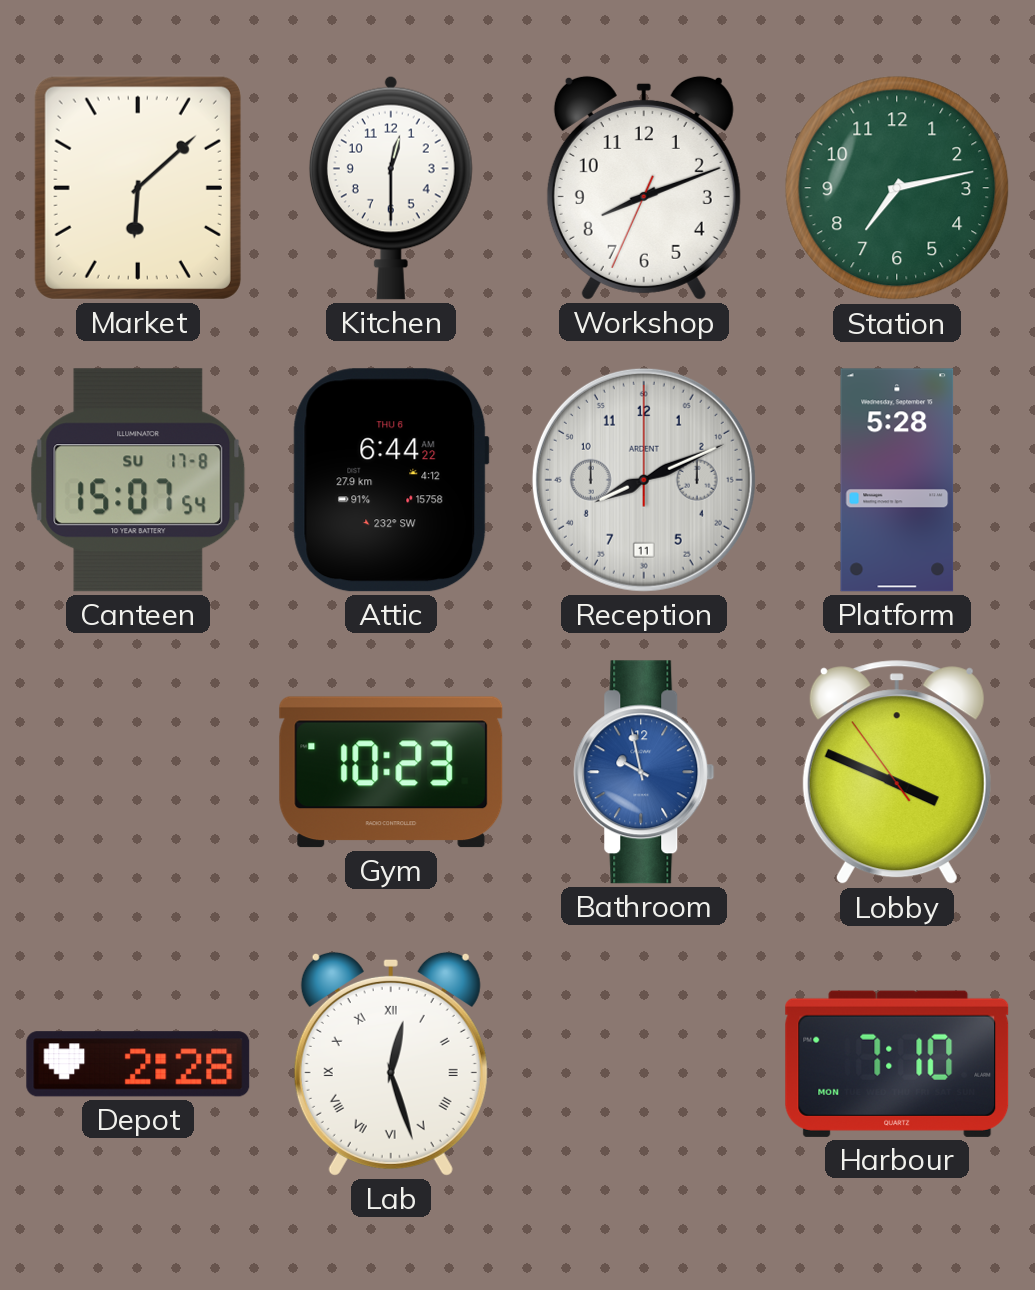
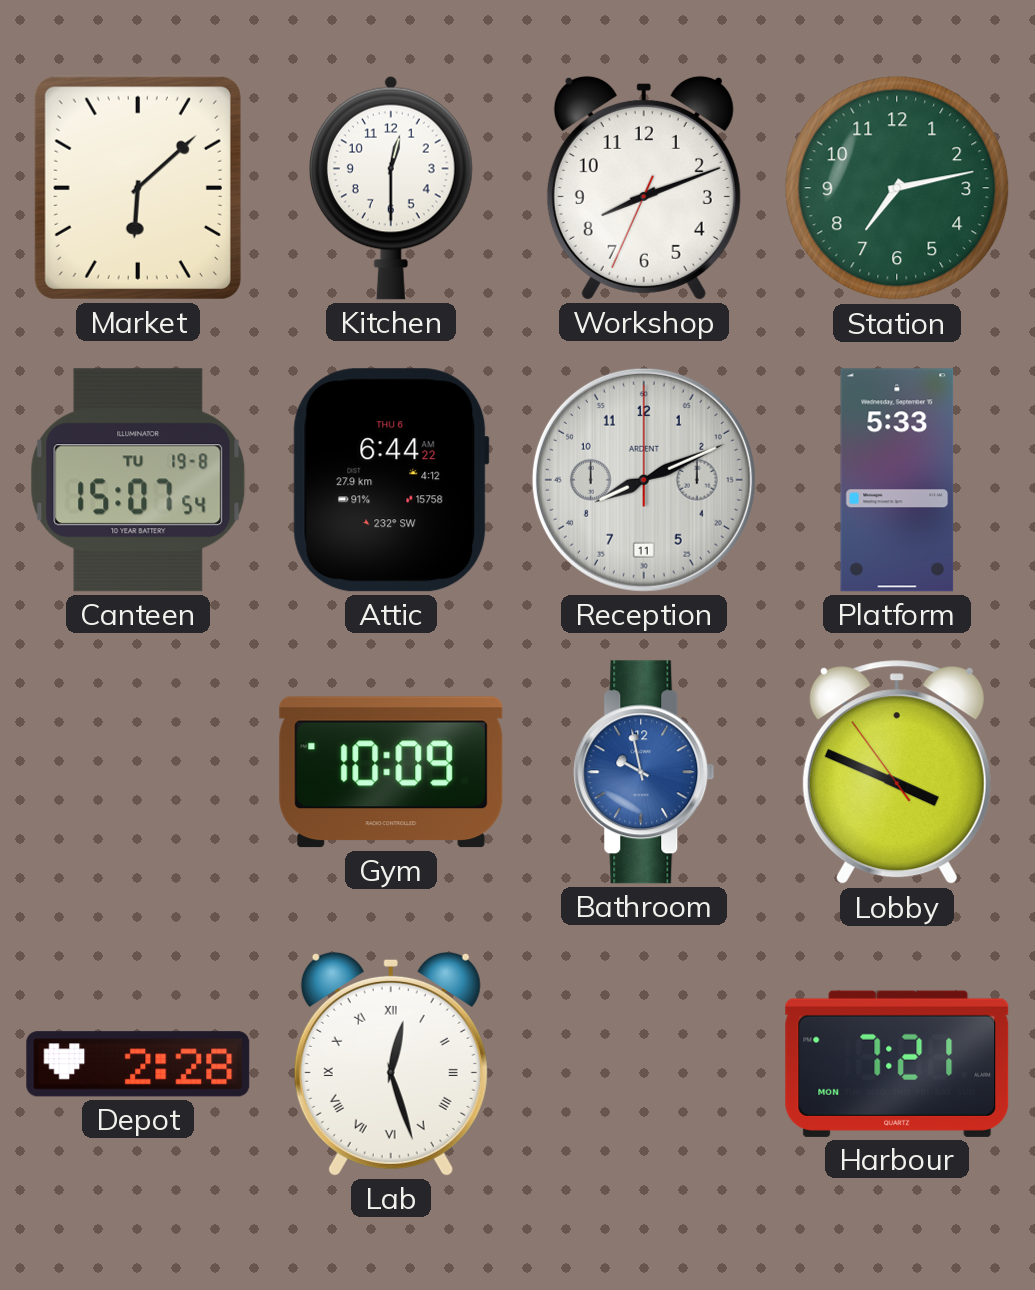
Canteen date: SU 17-8 -> TU 19-8
Platform: 5:28 -> 5:33
Gym: 10:23 -> 10:09
Harbour: 7:10 -> 7:21
